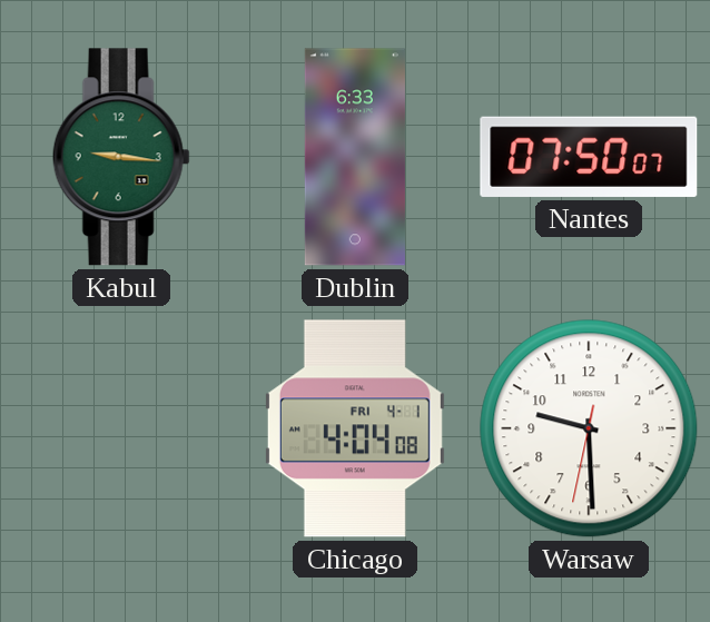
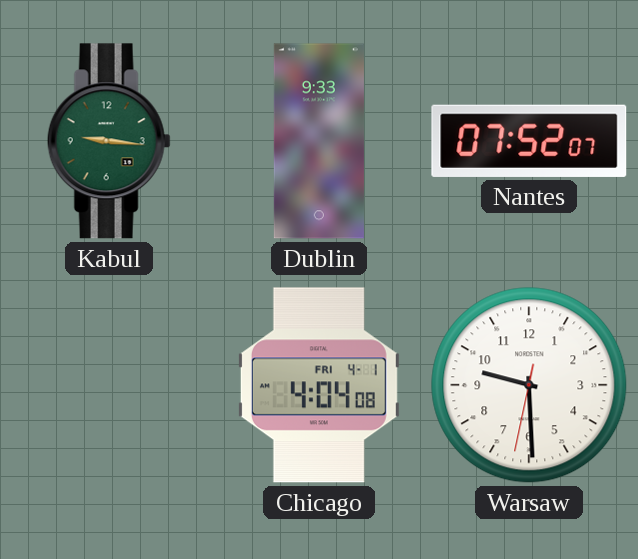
Dublin: 6:33 -> 9:33
Nantes: 07:50 -> 07:52
